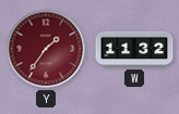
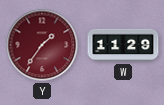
W: 11:32 -> 11:29
